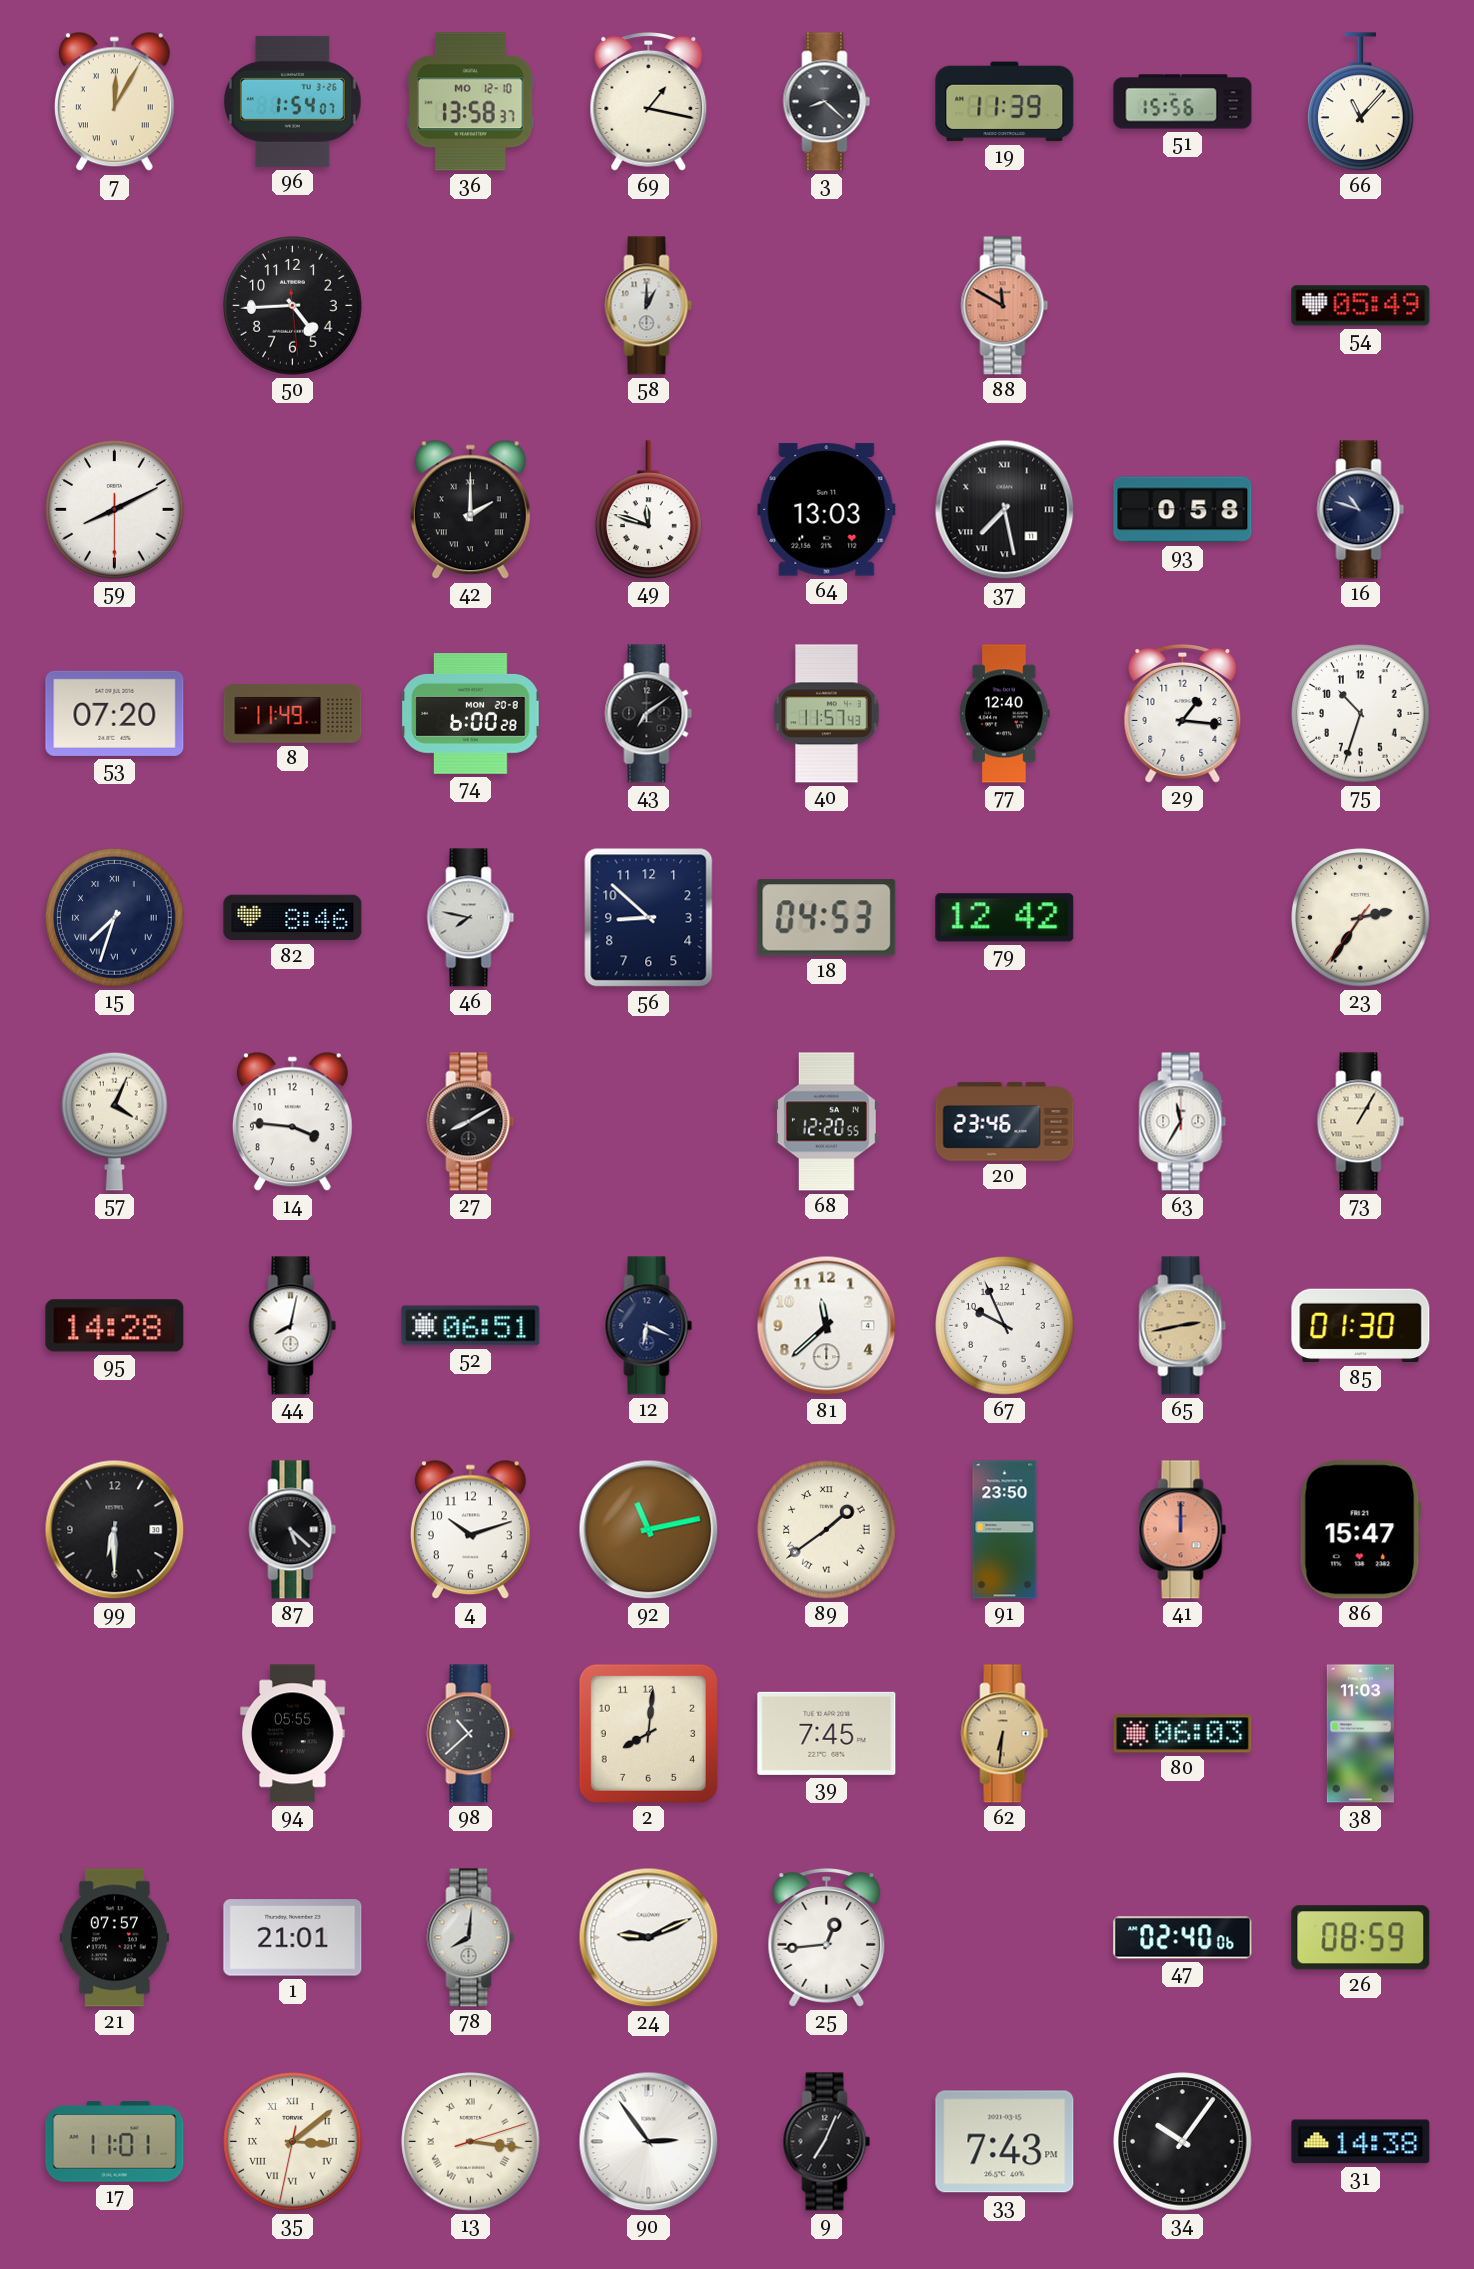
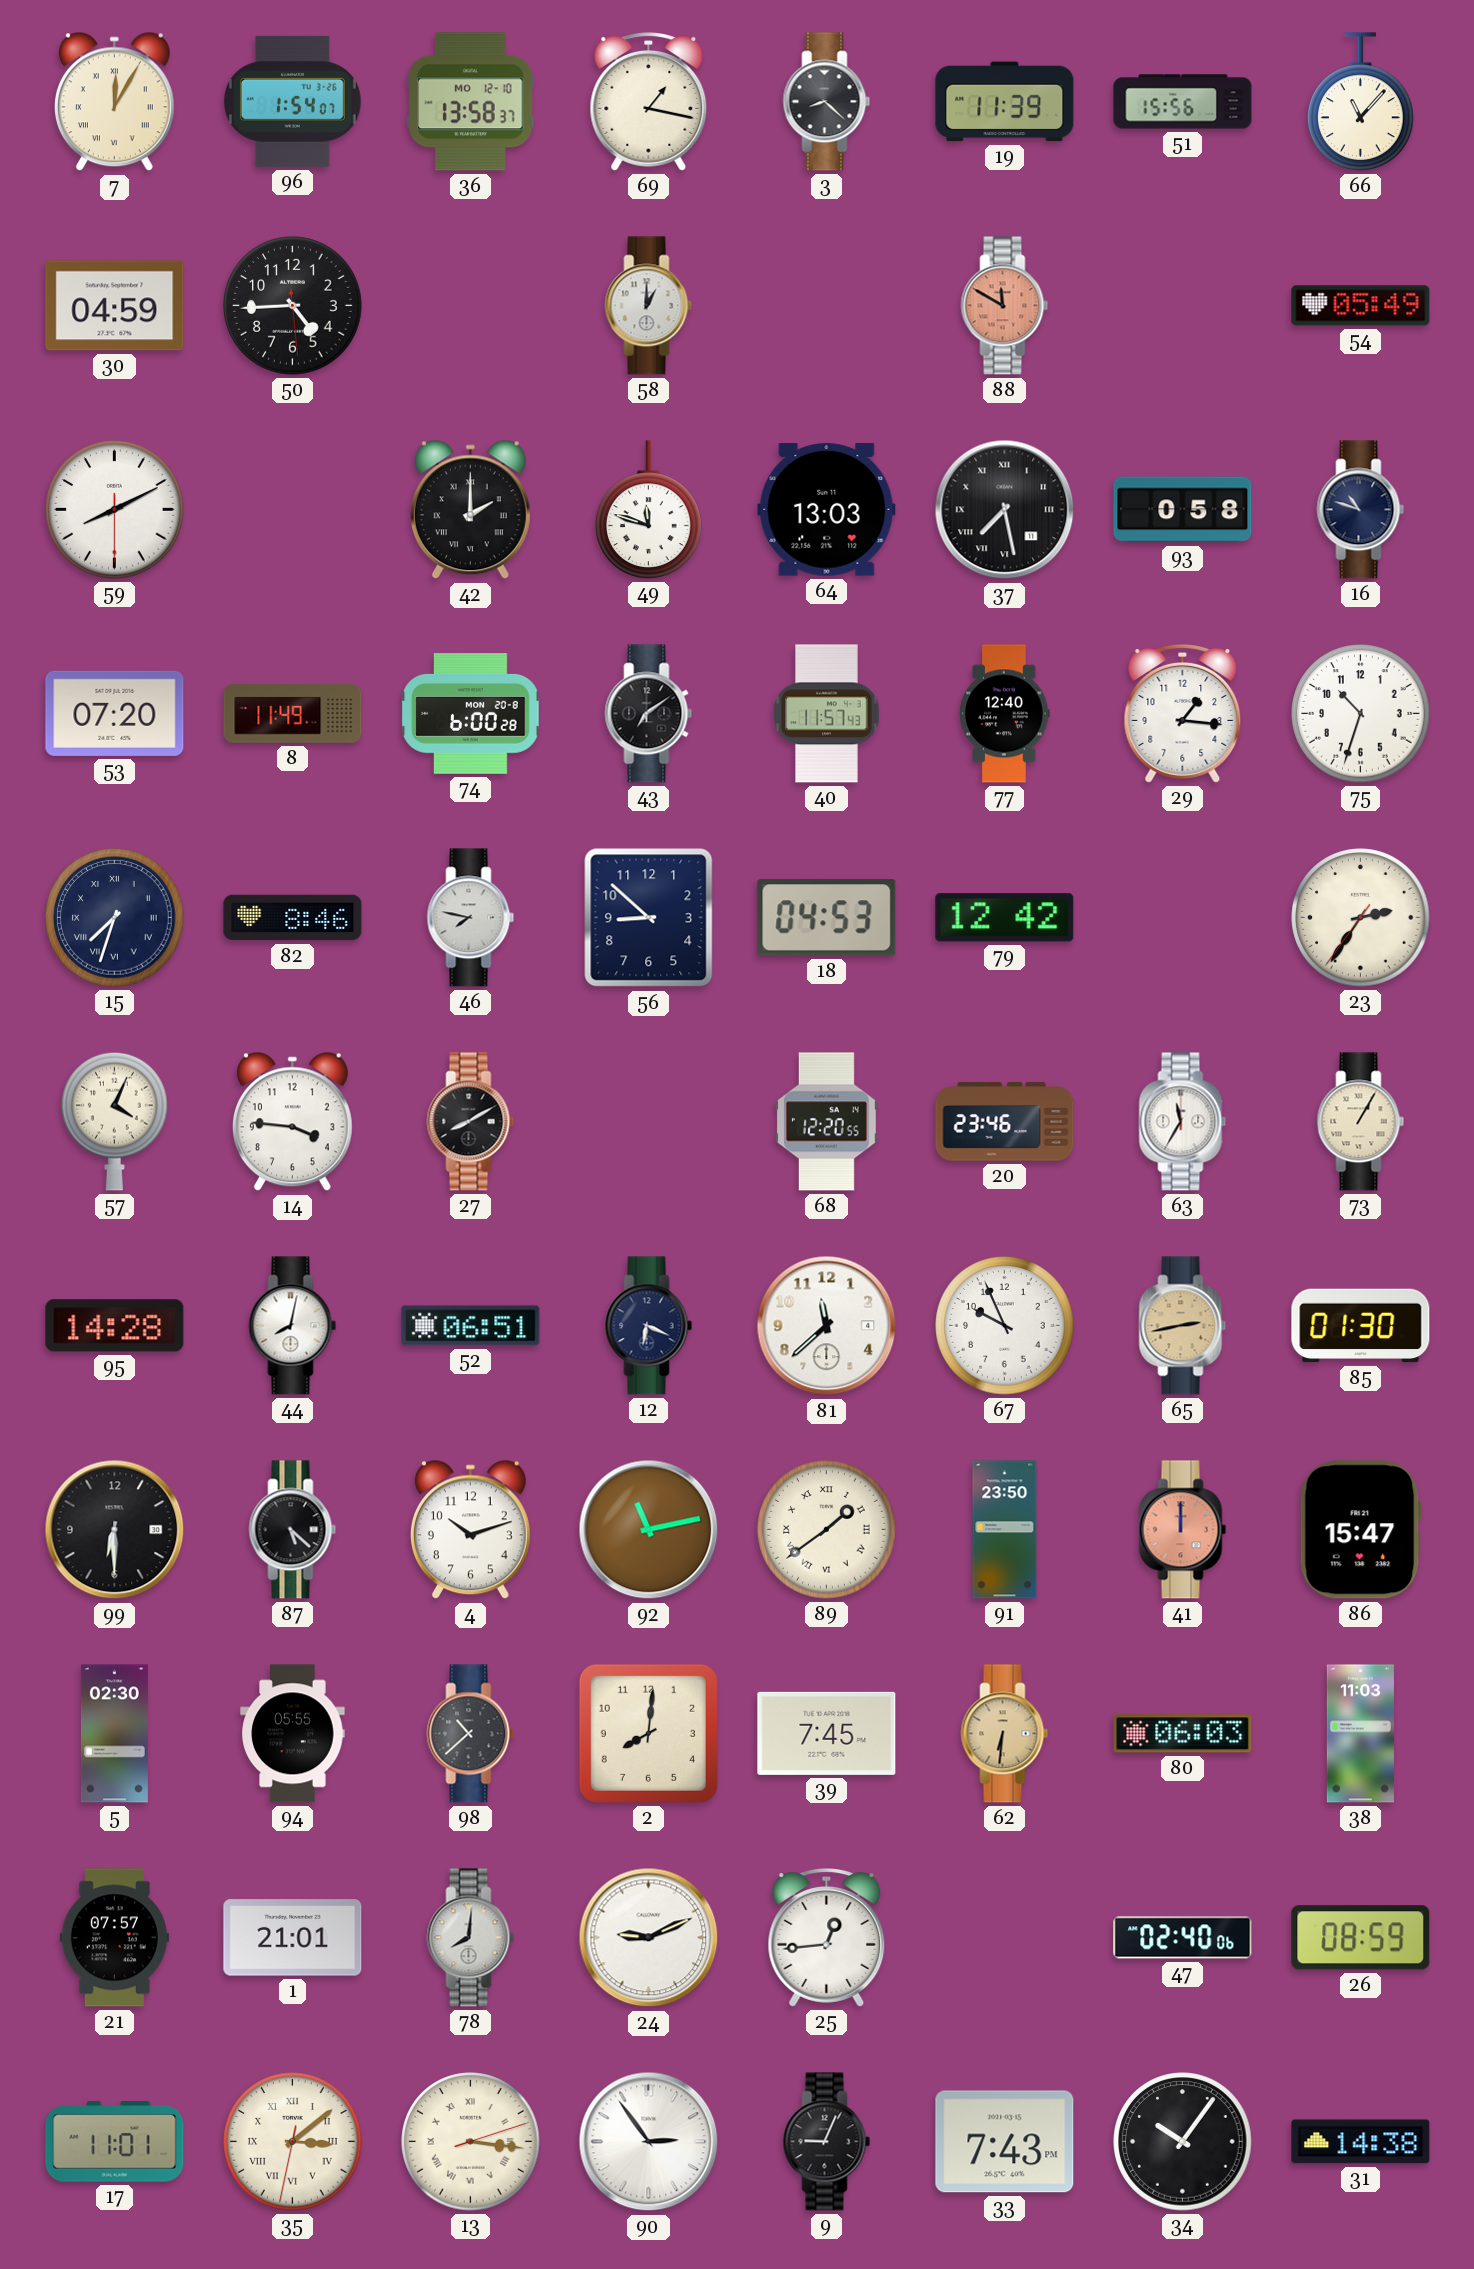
30: none -> 04:59
5: none -> 02:30
9: 7:04 -> 9:04
